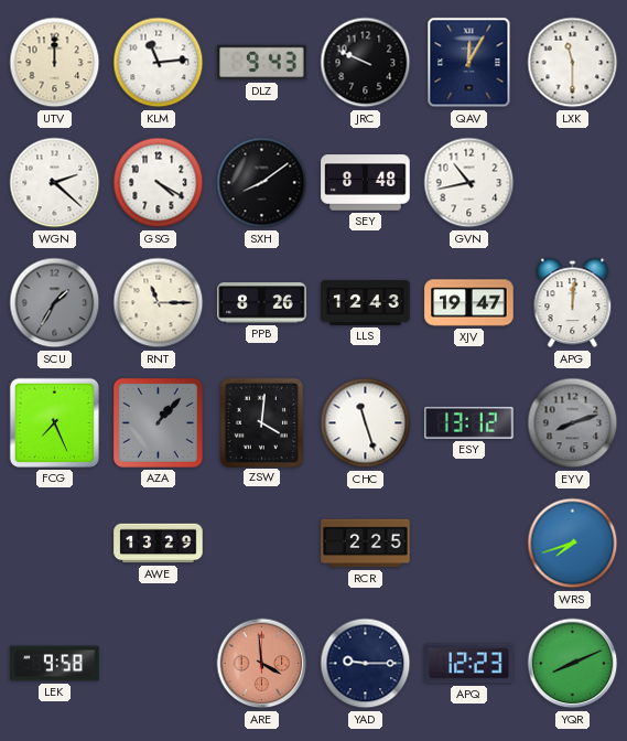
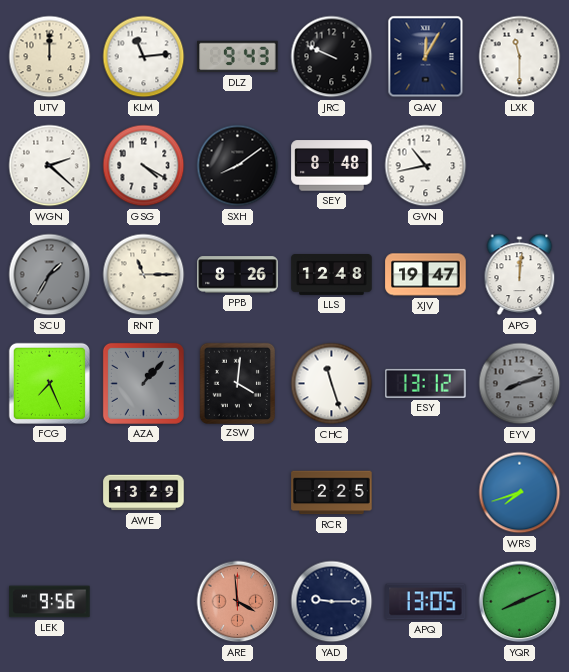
LLS: 12:43 -> 12:48
LEK: 9:58 -> 9:56
APQ: 12:23 -> 13:05
